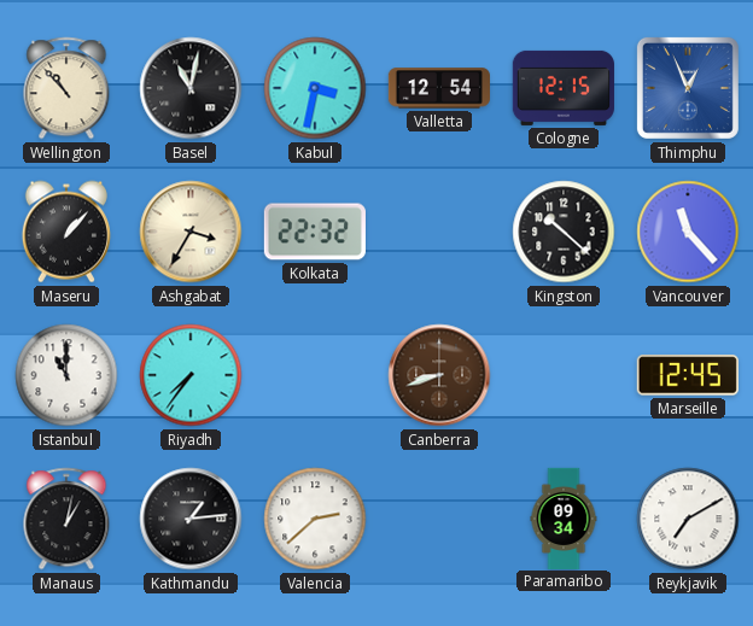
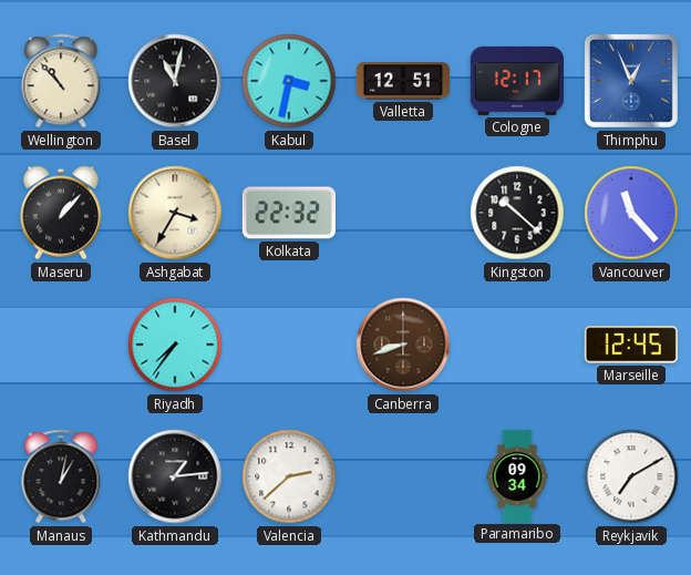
Valletta: 12:54 -> 12:51
Cologne: 12:15 -> 12:17
Istanbul: 11:00 -> none
